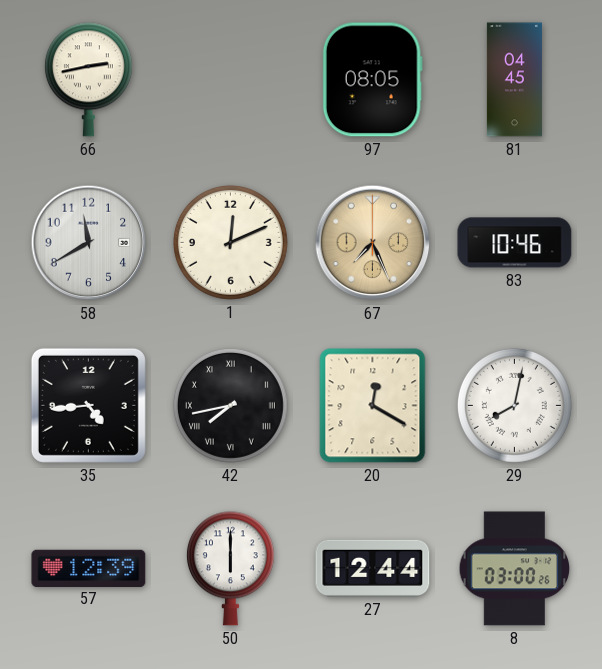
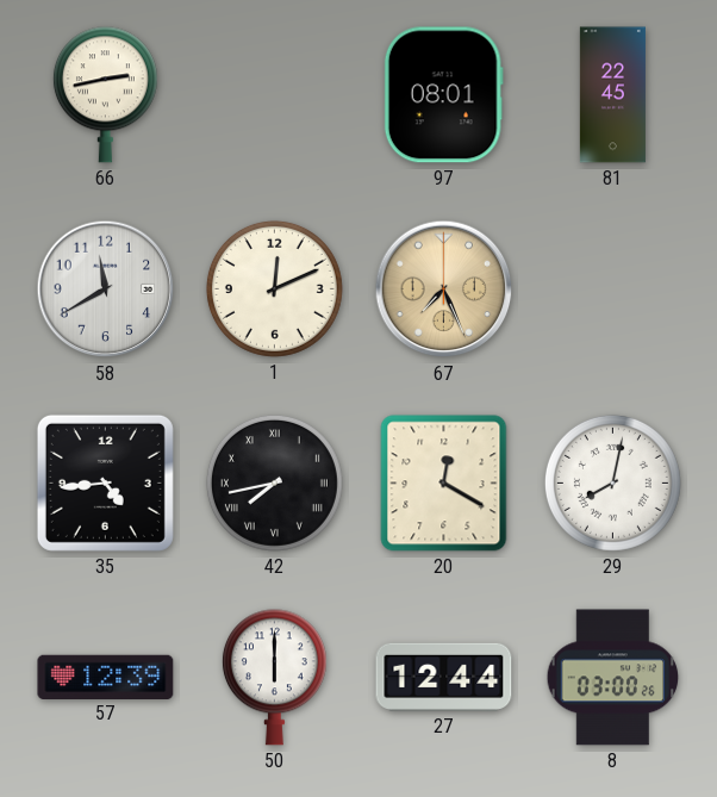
97: 08:05 -> 08:01
81: 04:45 -> 22:45
83: 10:46 -> none
